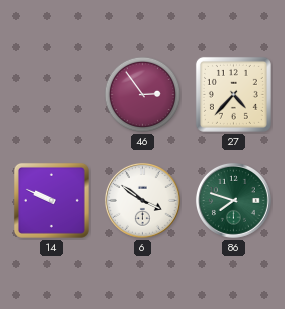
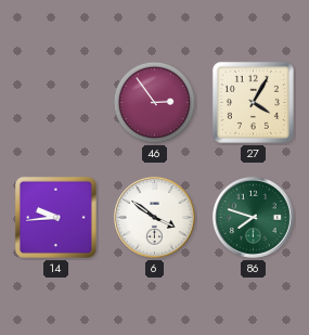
27: 4:37 -> 4:05
14: 9:49 -> 9:44
